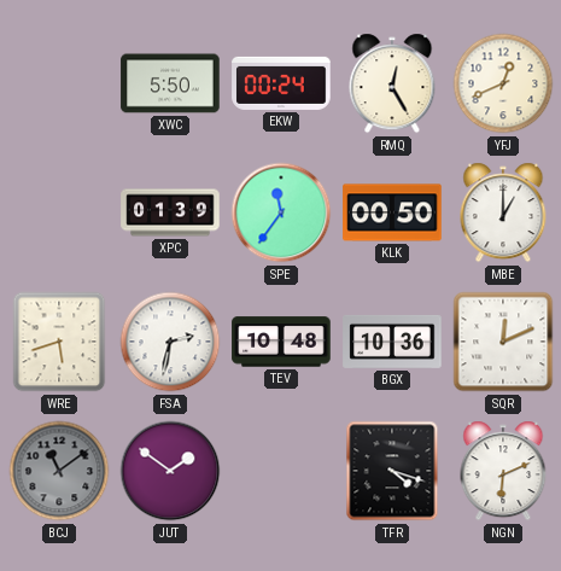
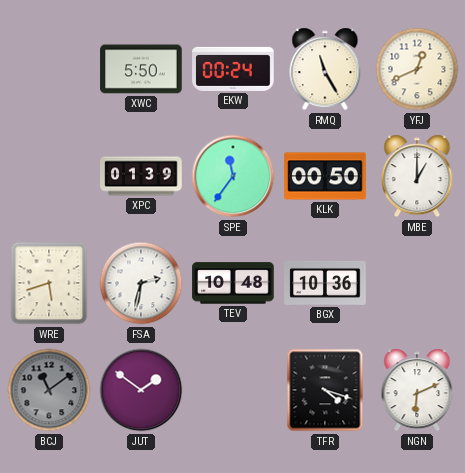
RMQ: 12:25 -> 11:25
SQR: 12:11 -> none
